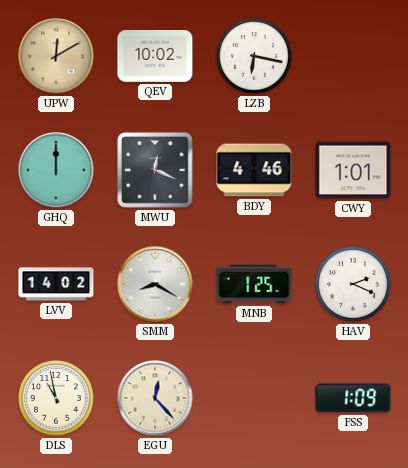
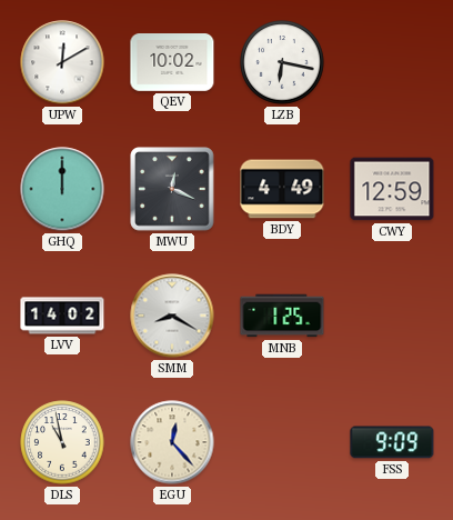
UPW dial: champagne -> white
BDY: 4:46 -> 4:49
CWY: 1:01 -> 12:59
HAV: 2:19 -> none
FSS: 1:09 -> 9:09
